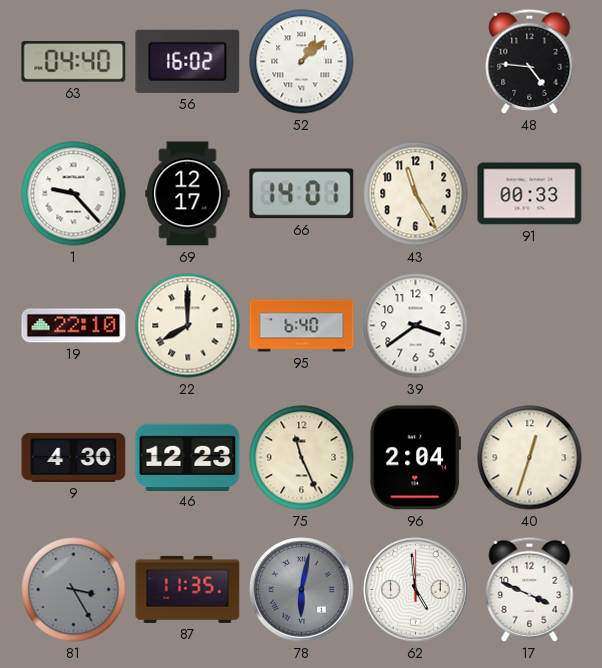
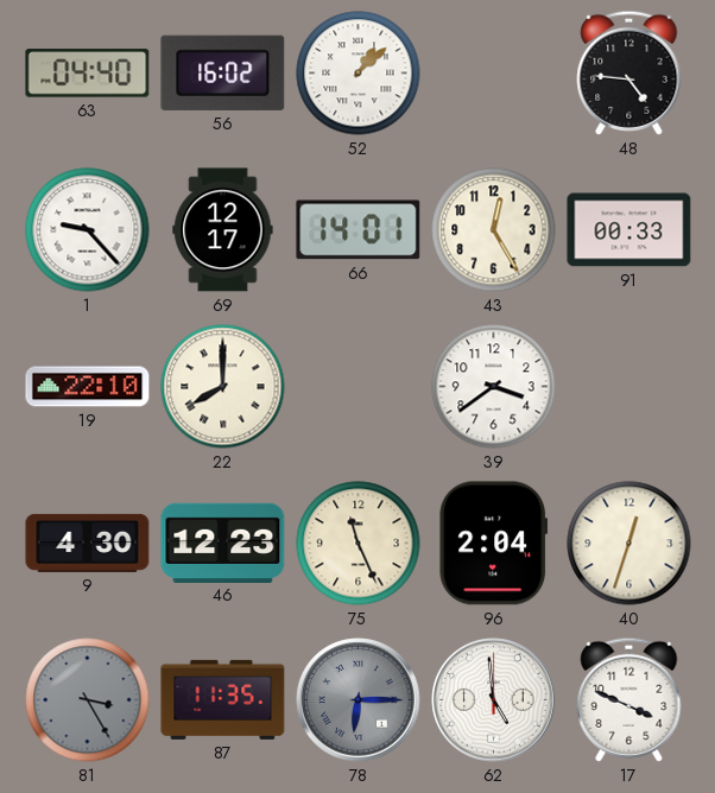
43: 11:25 -> 12:25
95: 6:40 -> none
78: 6:02 -> 6:15
